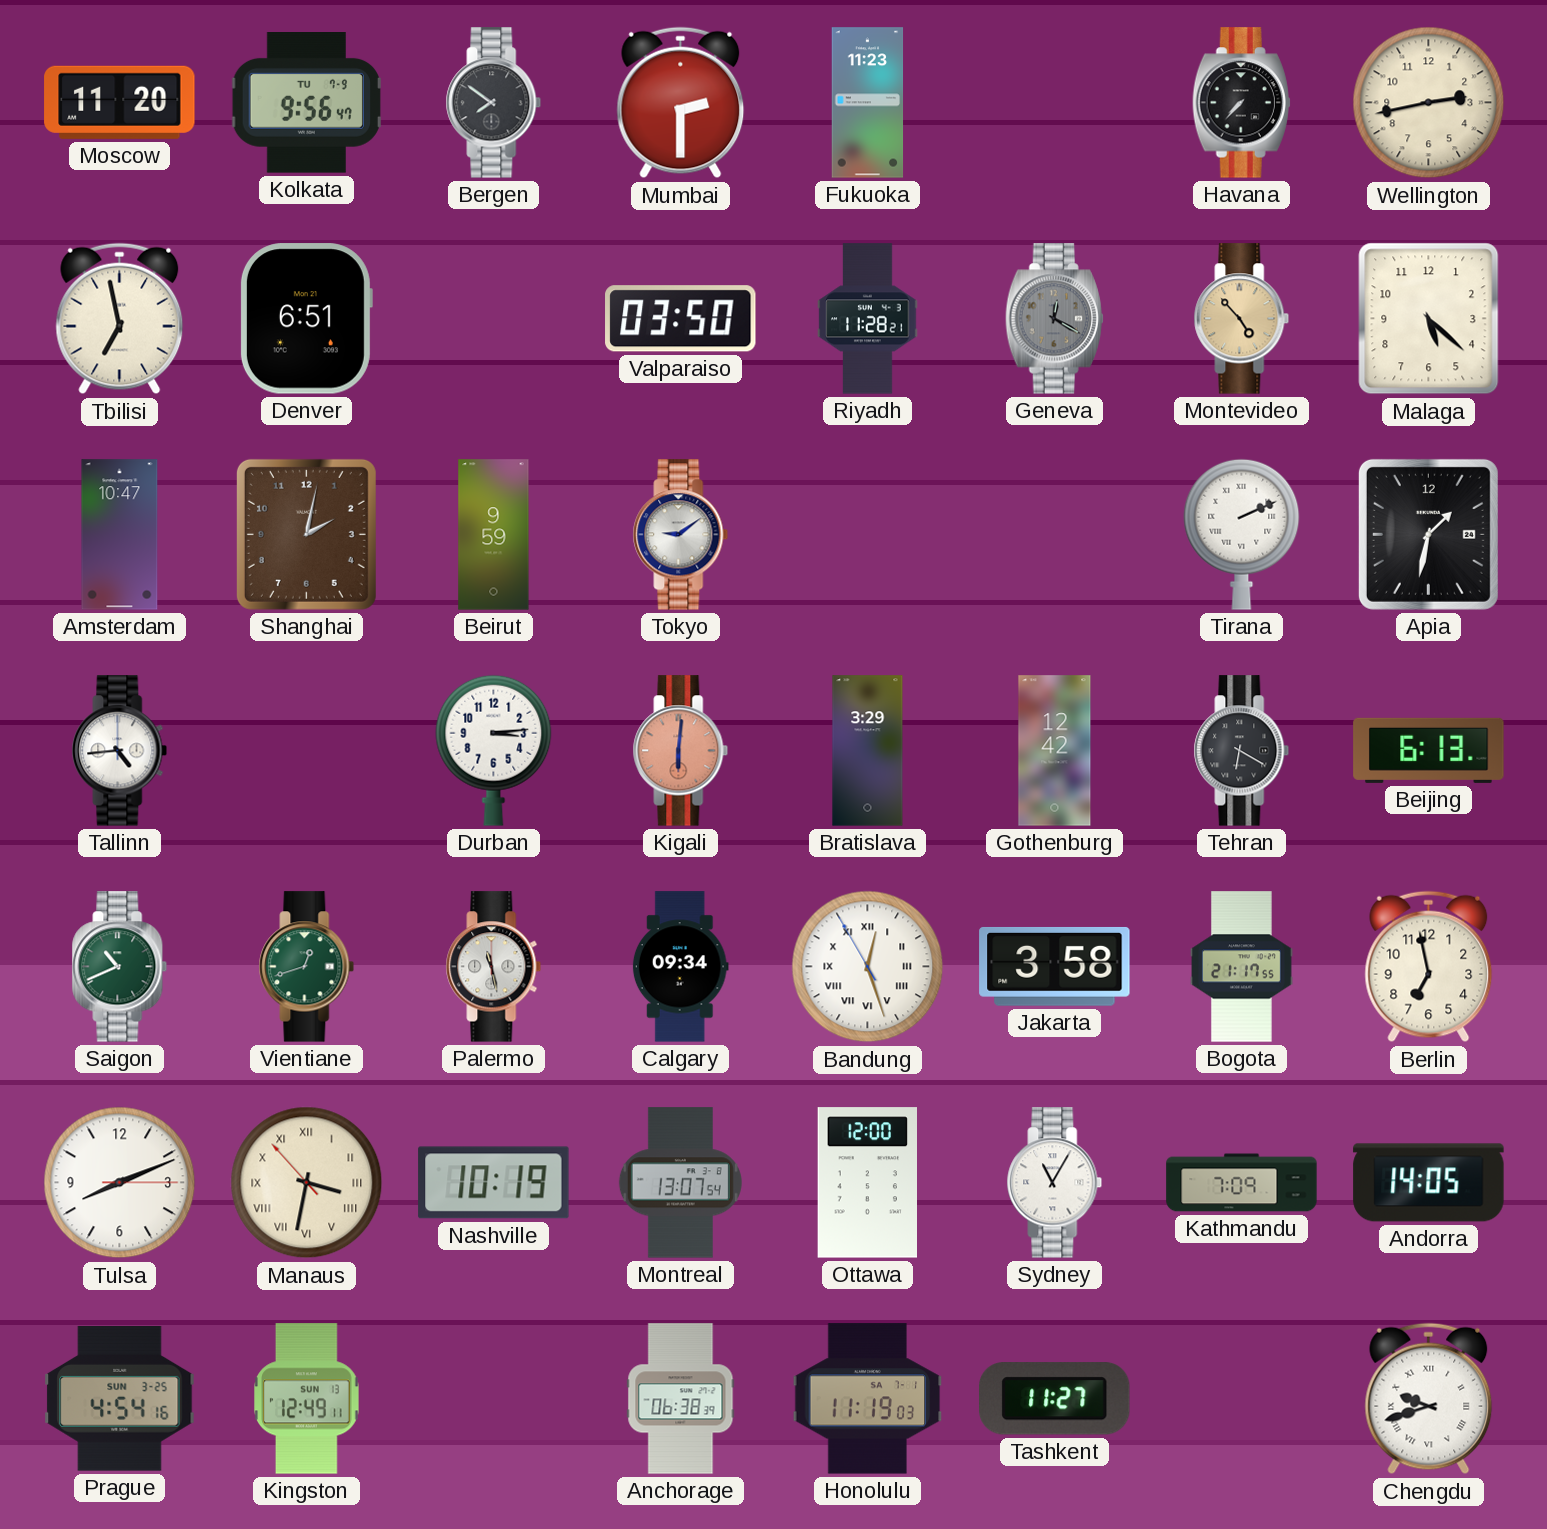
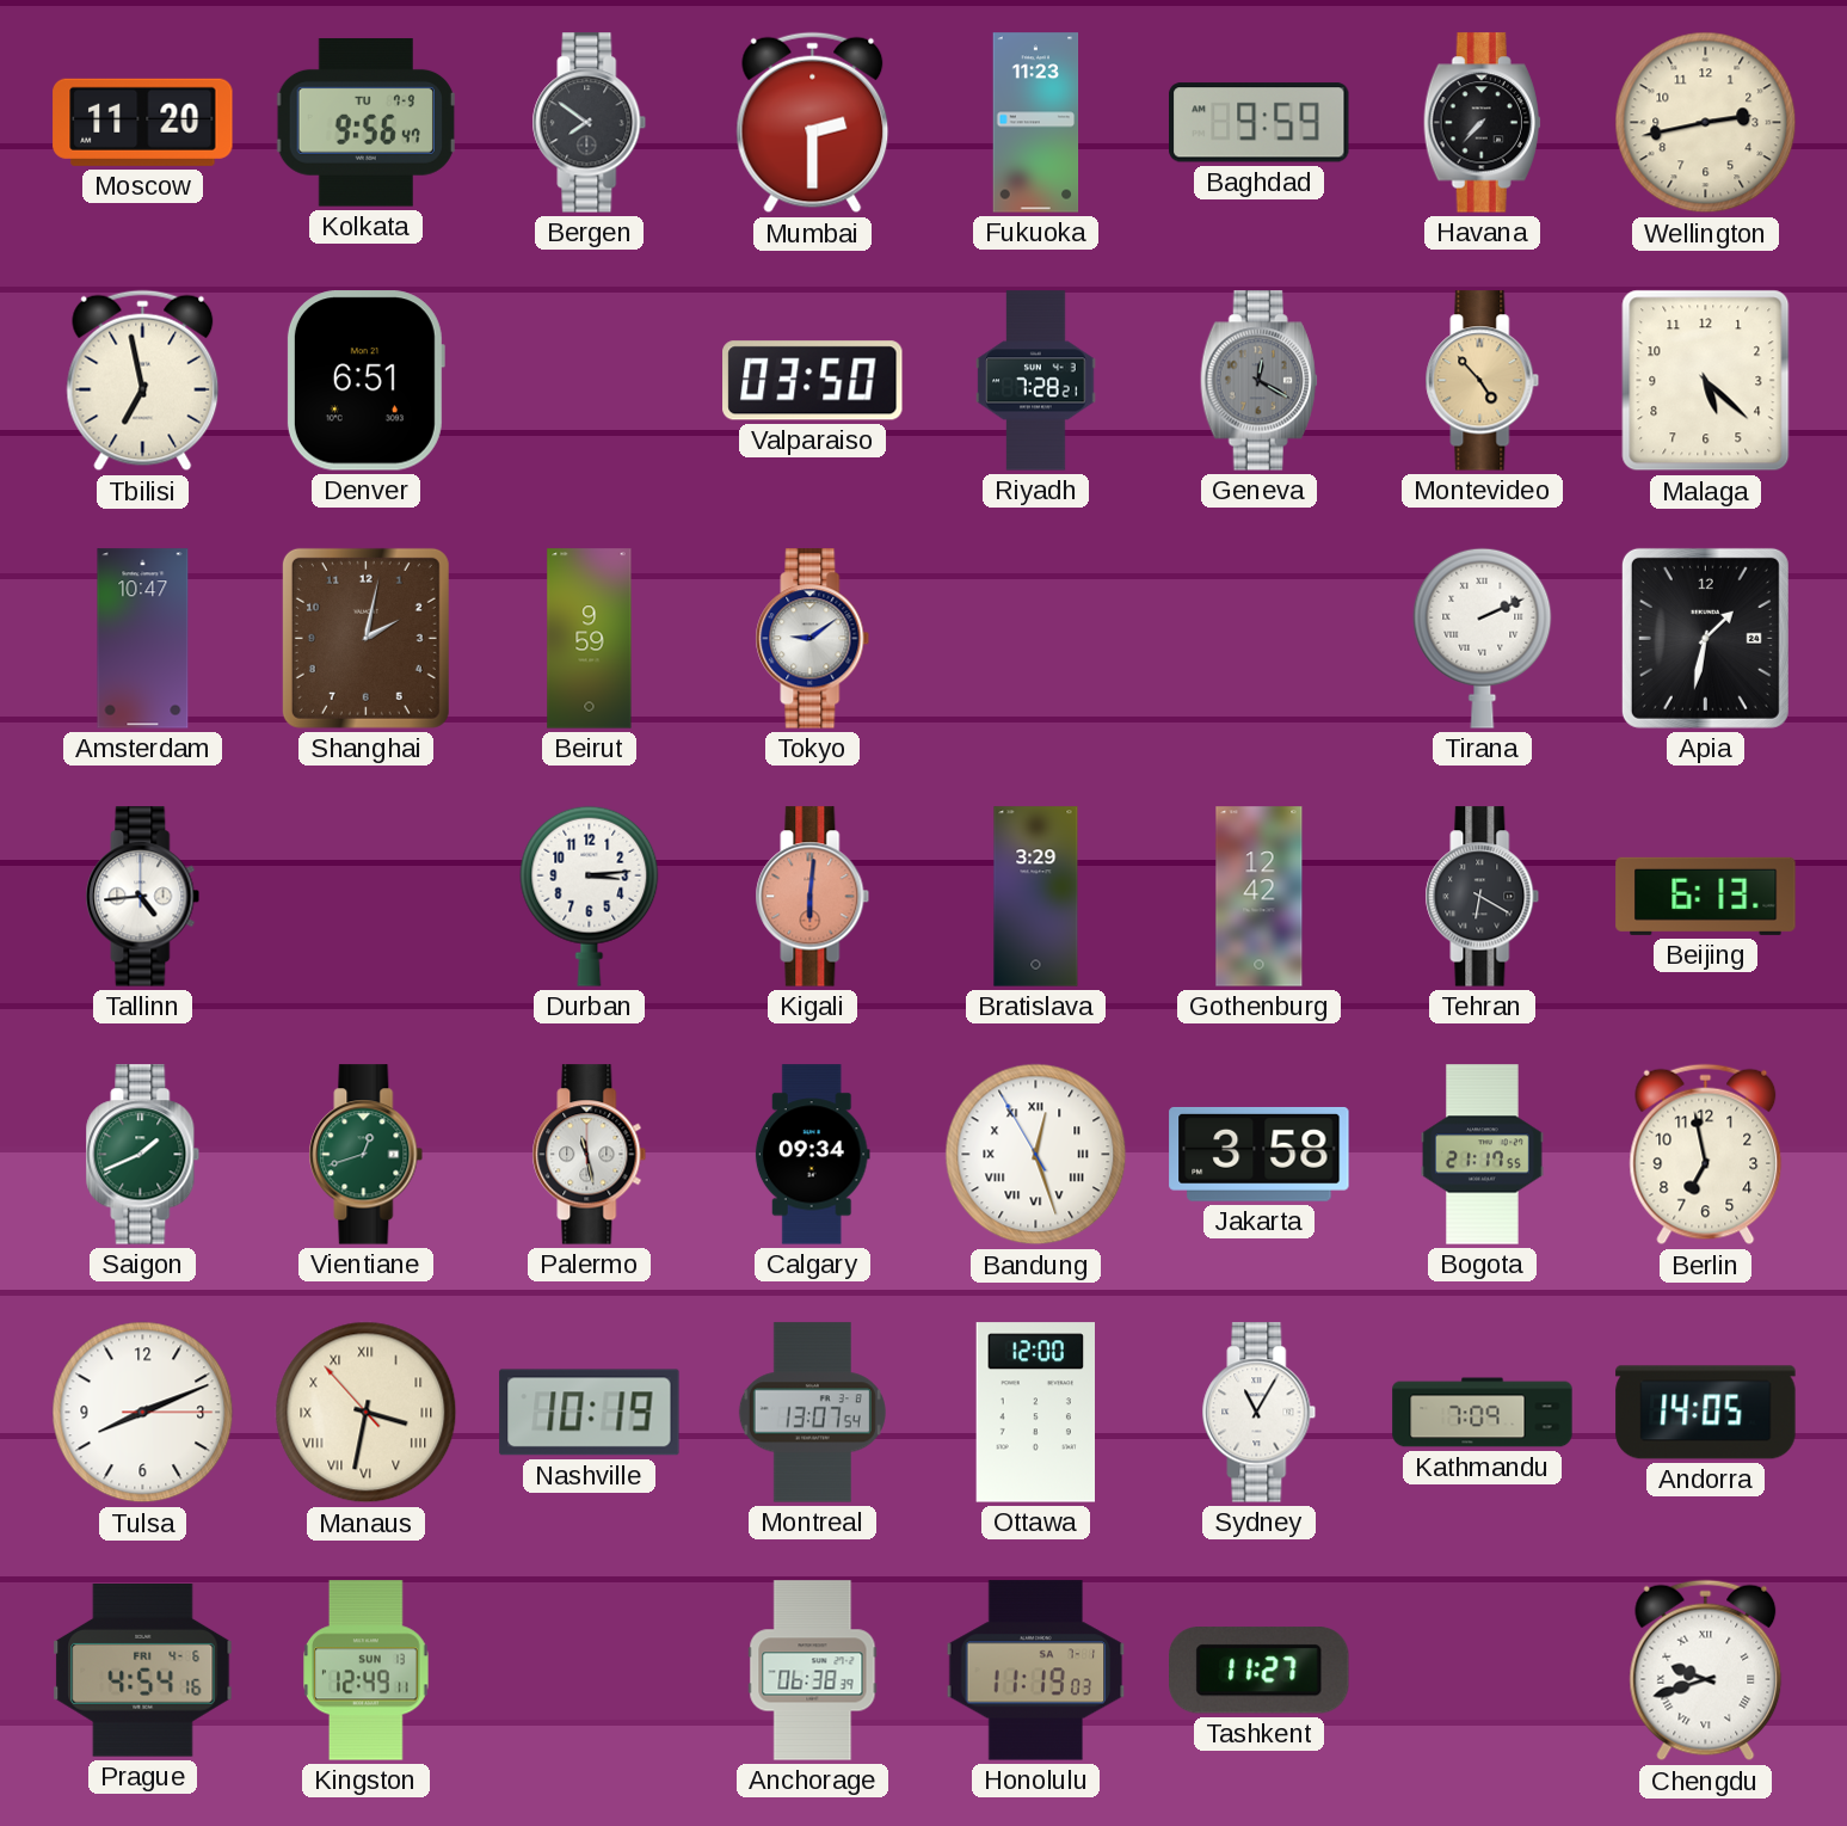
Baghdad: none -> 9:59
Riyadh: 11:28 -> 7:28
Saigon: 10:41 -> 1:41
Prague date: SUN 3-25 -> FRI 4-6
